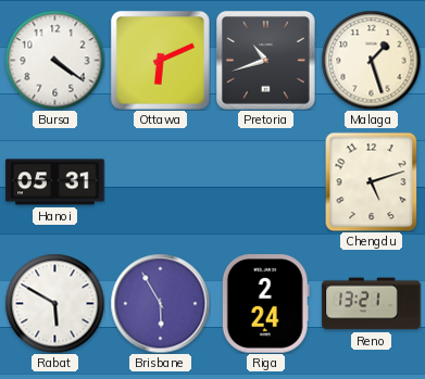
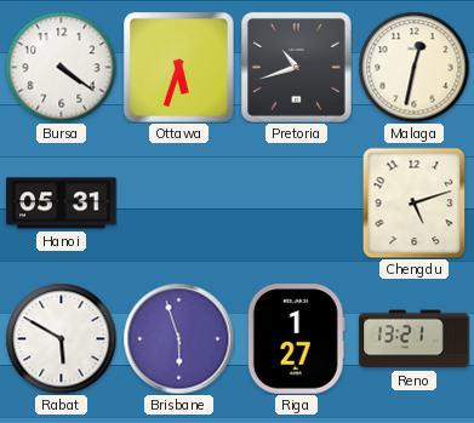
Ottawa: 6:11 -> 5:33
Malaga: 1:27 -> 12:32
Brisbane: 5:55 -> 5:57
Riga: 2:24 -> 1:27
